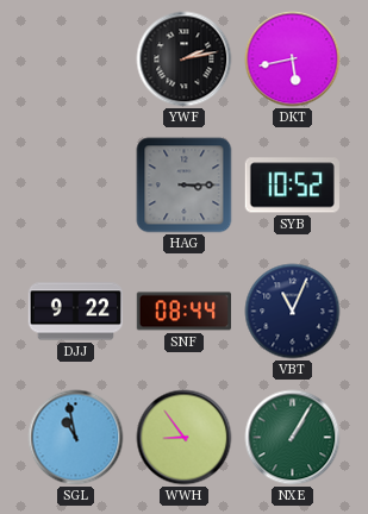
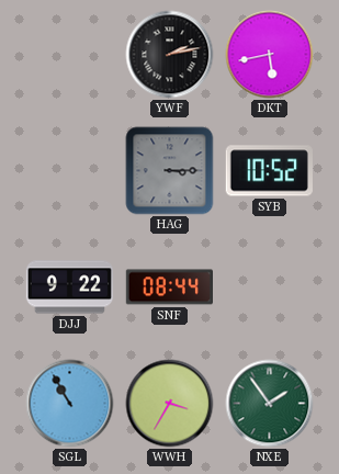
VBT: 11:04 -> none
SGL: 10:58 -> 10:55
WWH: 8:54 -> 3:35
NXE: 1:05 -> 1:54
